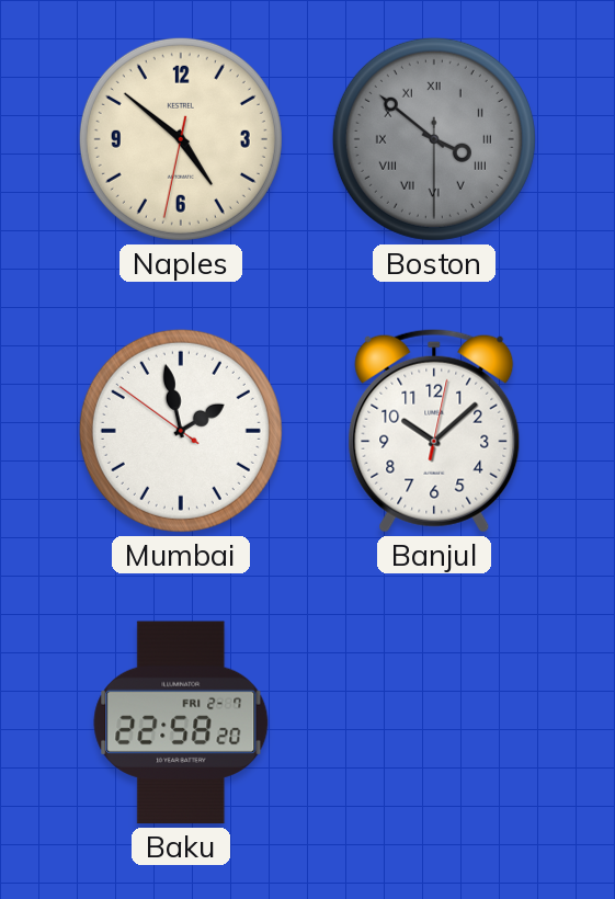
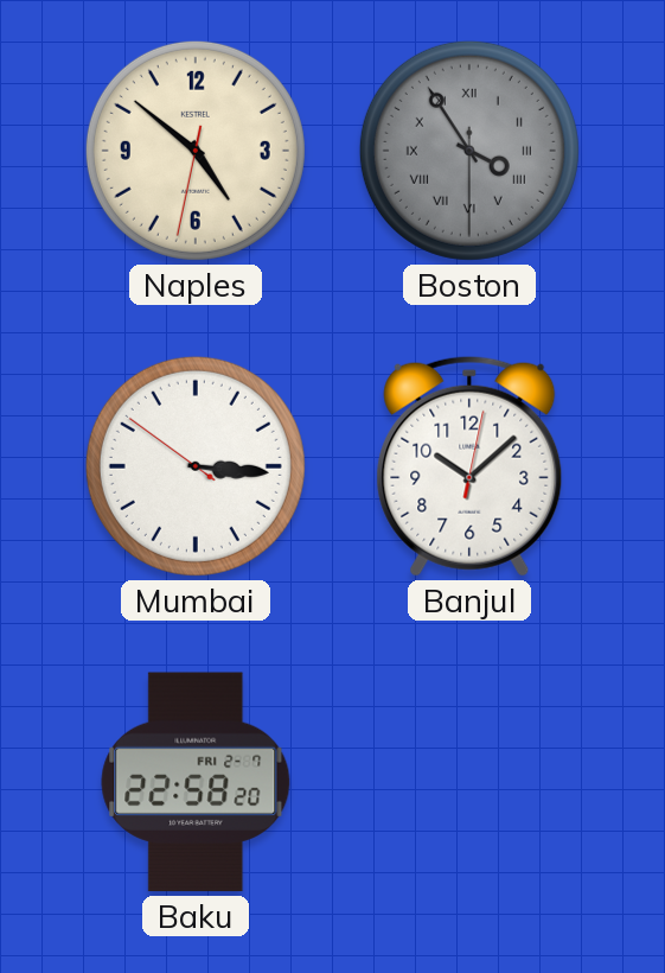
Boston: 3:51 -> 3:54
Mumbai: 1:57 -> 3:15
